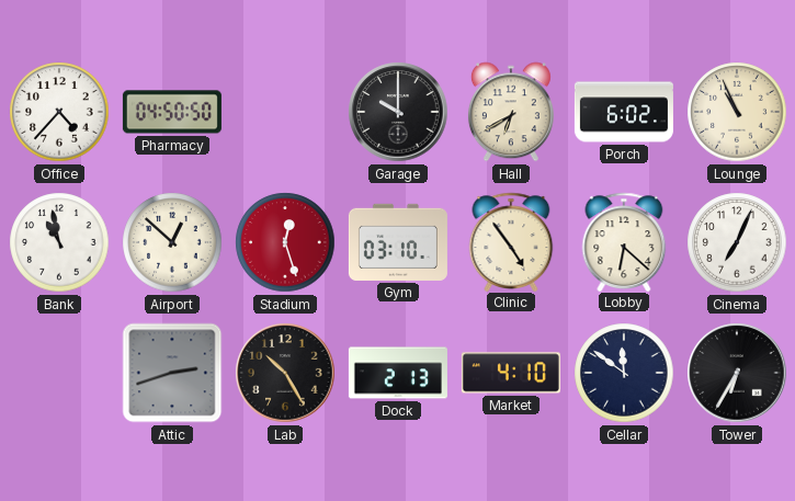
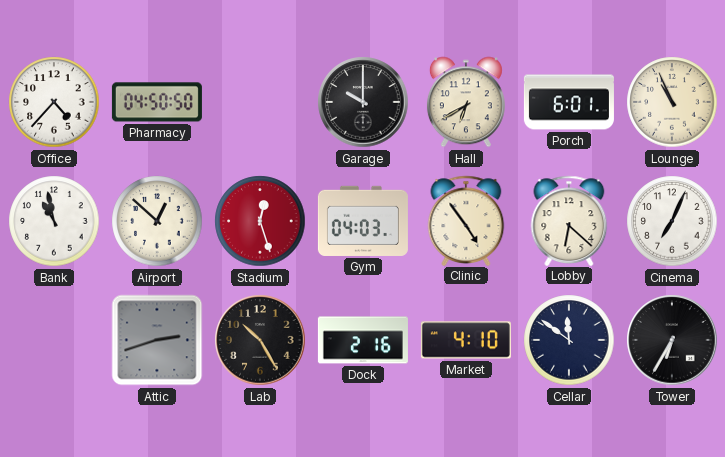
Porch: 6:02 -> 6:01
Gym: 03:10 -> 04:03
Dock: 2:13 -> 2:16
